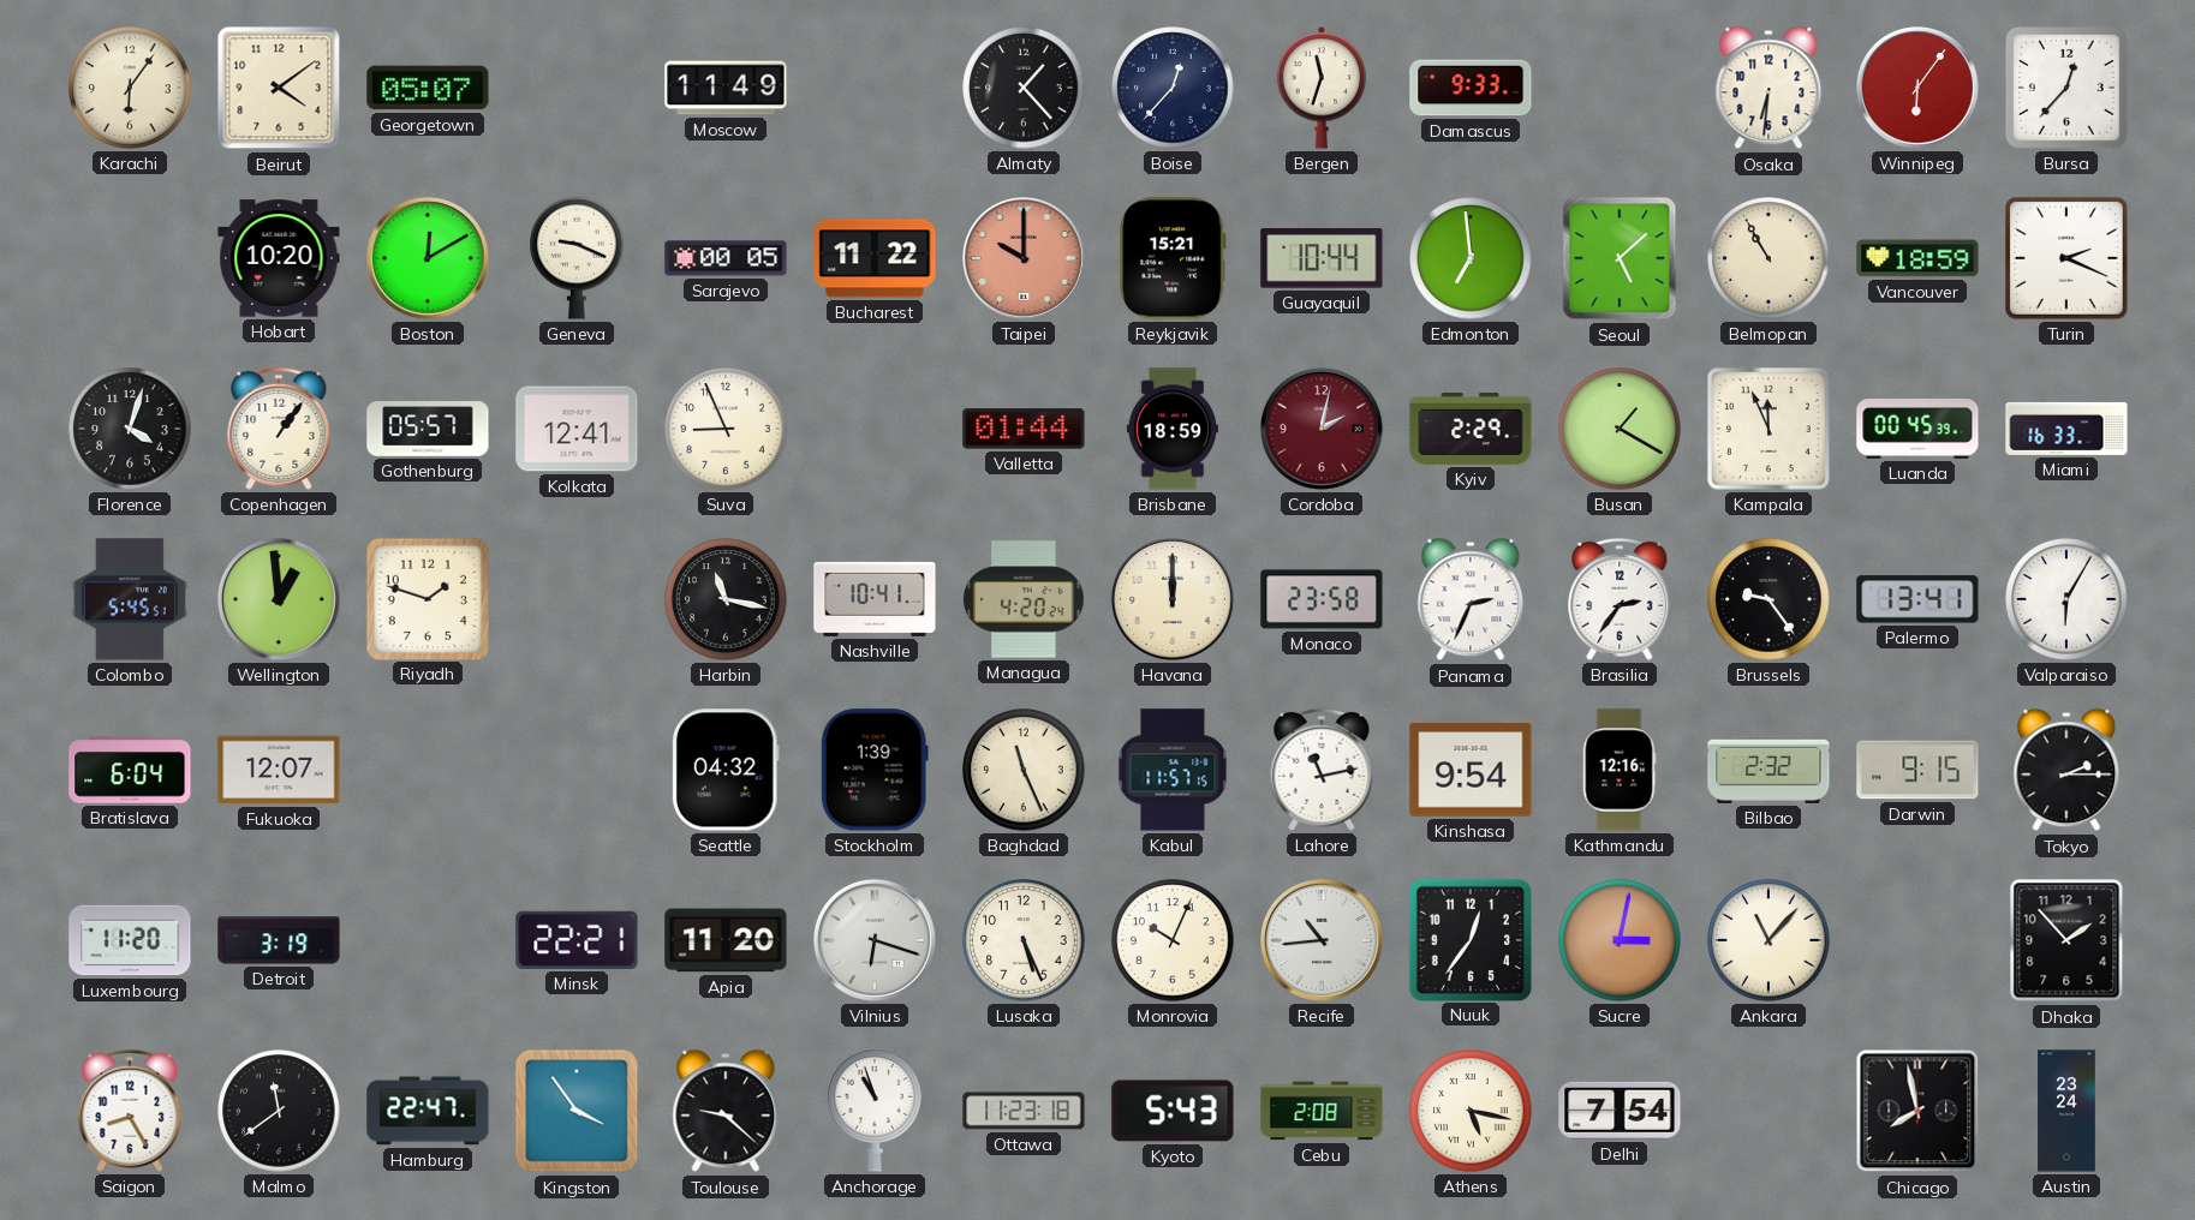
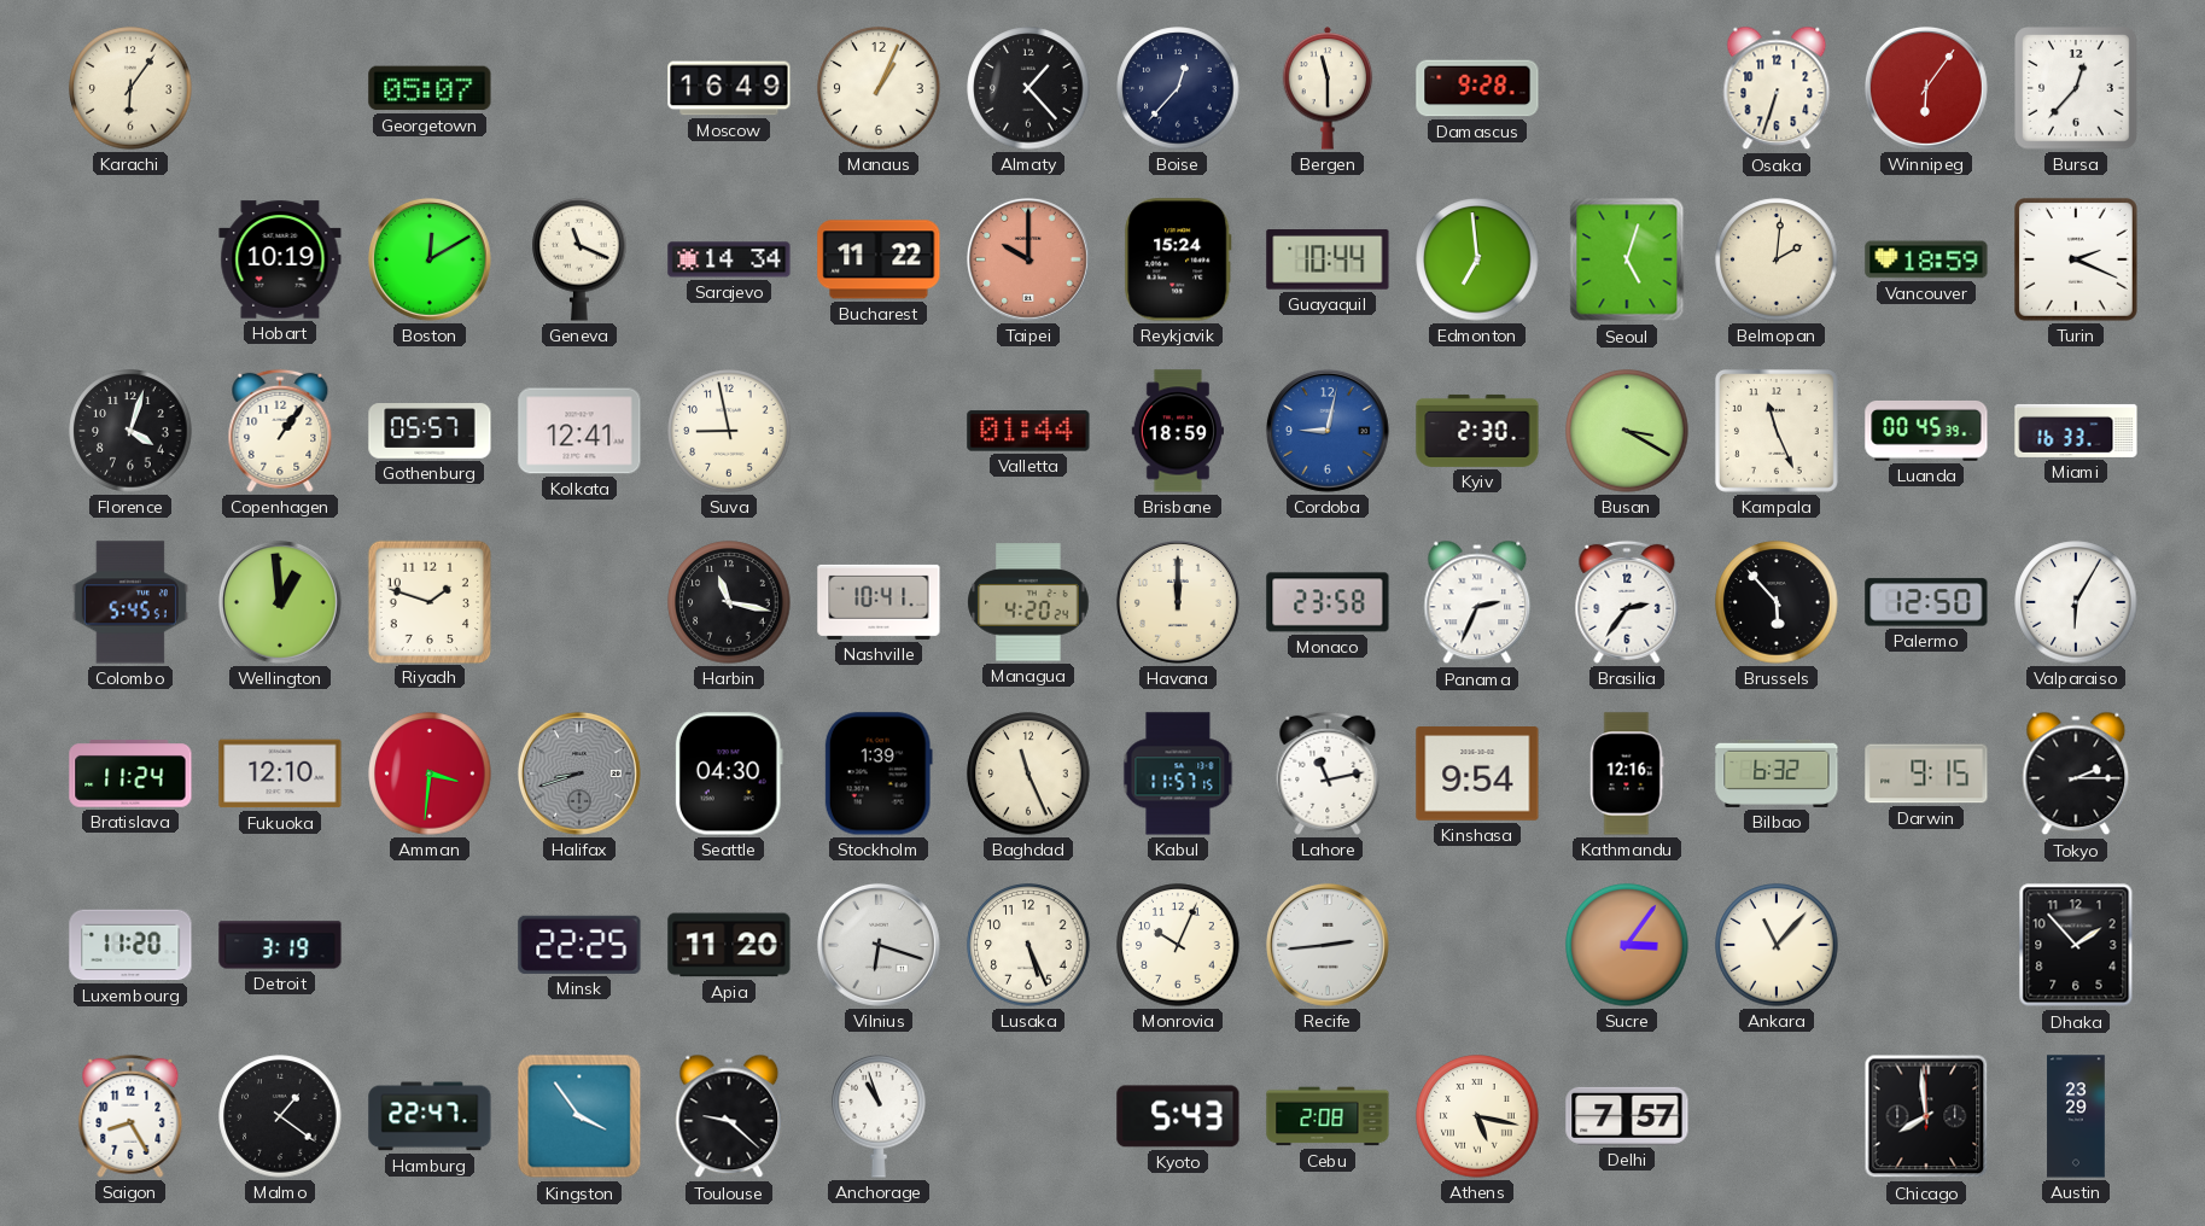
Beirut: 4:09 -> none
Moscow: 11:49 -> 16:49
Manaus: none -> 1:04
Bergen: 11:33 -> 11:30
Damascus: 9:33 -> 9:28
Osaka: 6:31 -> 6:33
Hobart: 10:20 -> 10:19
Geneva: 9:19 -> 11:19
Sarajevo: 00:05 -> 14:34
Reykjavik: 15:21 -> 15:24
Seoul: 5:08 -> 5:03
Belmopan: 10:55 -> 2:01
Suva: 8:56 -> 8:58
Cordoba: 2:02 -> 9:02
Cordoba dial: burgundy -> blue
Kyiv: 2:29 -> 2:30
Busan: 1:20 -> 3:20
Kampala: 11:56 -> 11:26
Brussels: 9:24 -> 5:53
Palermo: 13:41 -> 12:50
Bratislava: 6:04 -> 11:24
Fukuoka: 12:07 -> 12:10
Amman: none -> 3:31
Halifax: none -> 8:42
Seattle: 04:32 -> 04:30
Bilbao: 2:32 -> 6:32
Minsk: 22:21 -> 22:25
Recife: 10:44 -> 2:44
Nuuk: 12:36 -> none
Sucre: 3:02 -> 3:06
Malmo: 11:39 -> 1:21
Ottawa: 11:23 -> none
Delhi: 7:54 -> 7:57
Chicago: 7:58 -> 7:59
Austin: 23:24 -> 23:29
